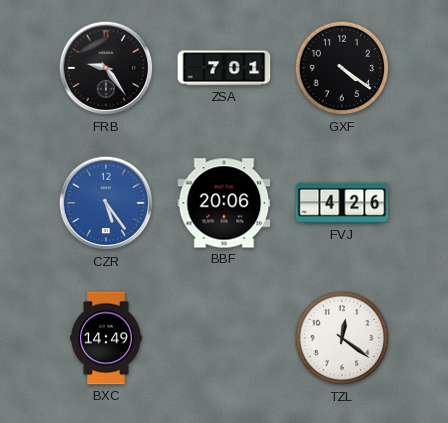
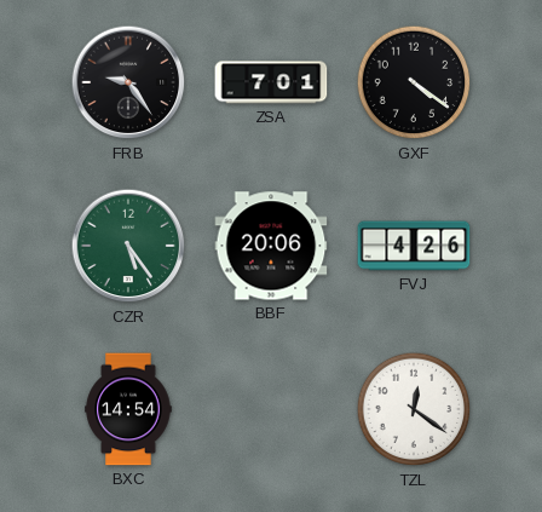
CZR dial: blue -> green
BXC: 14:49 -> 14:54
